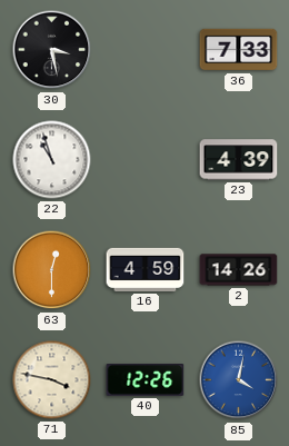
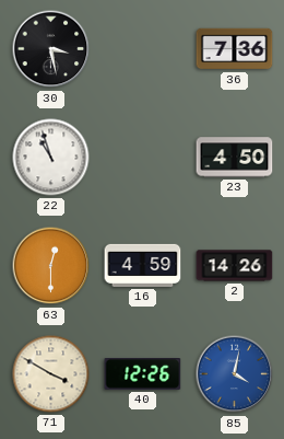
36: 7:33 -> 7:36
23: 4:39 -> 4:50
71: 3:47 -> 3:50
